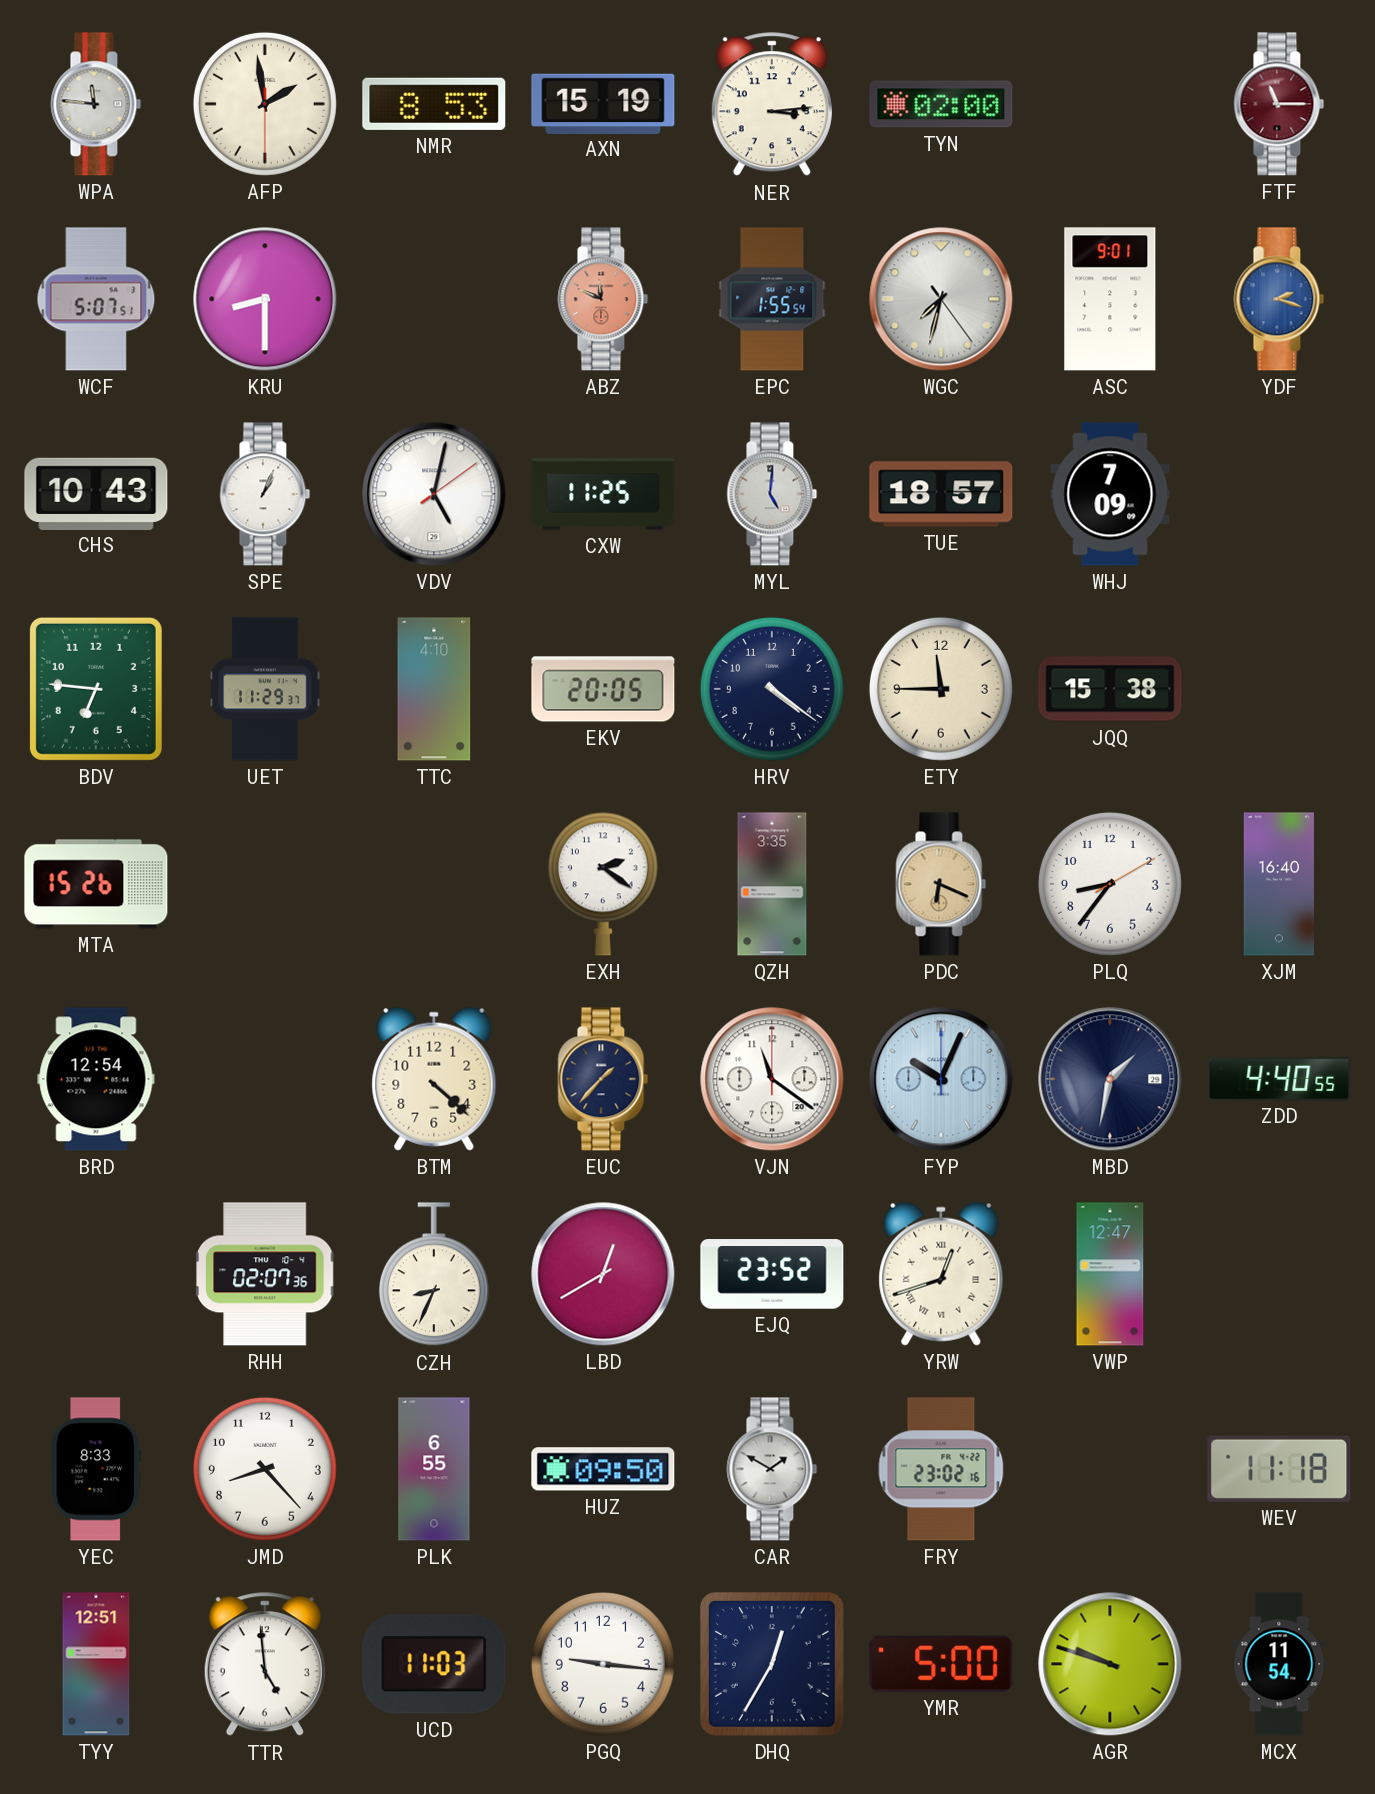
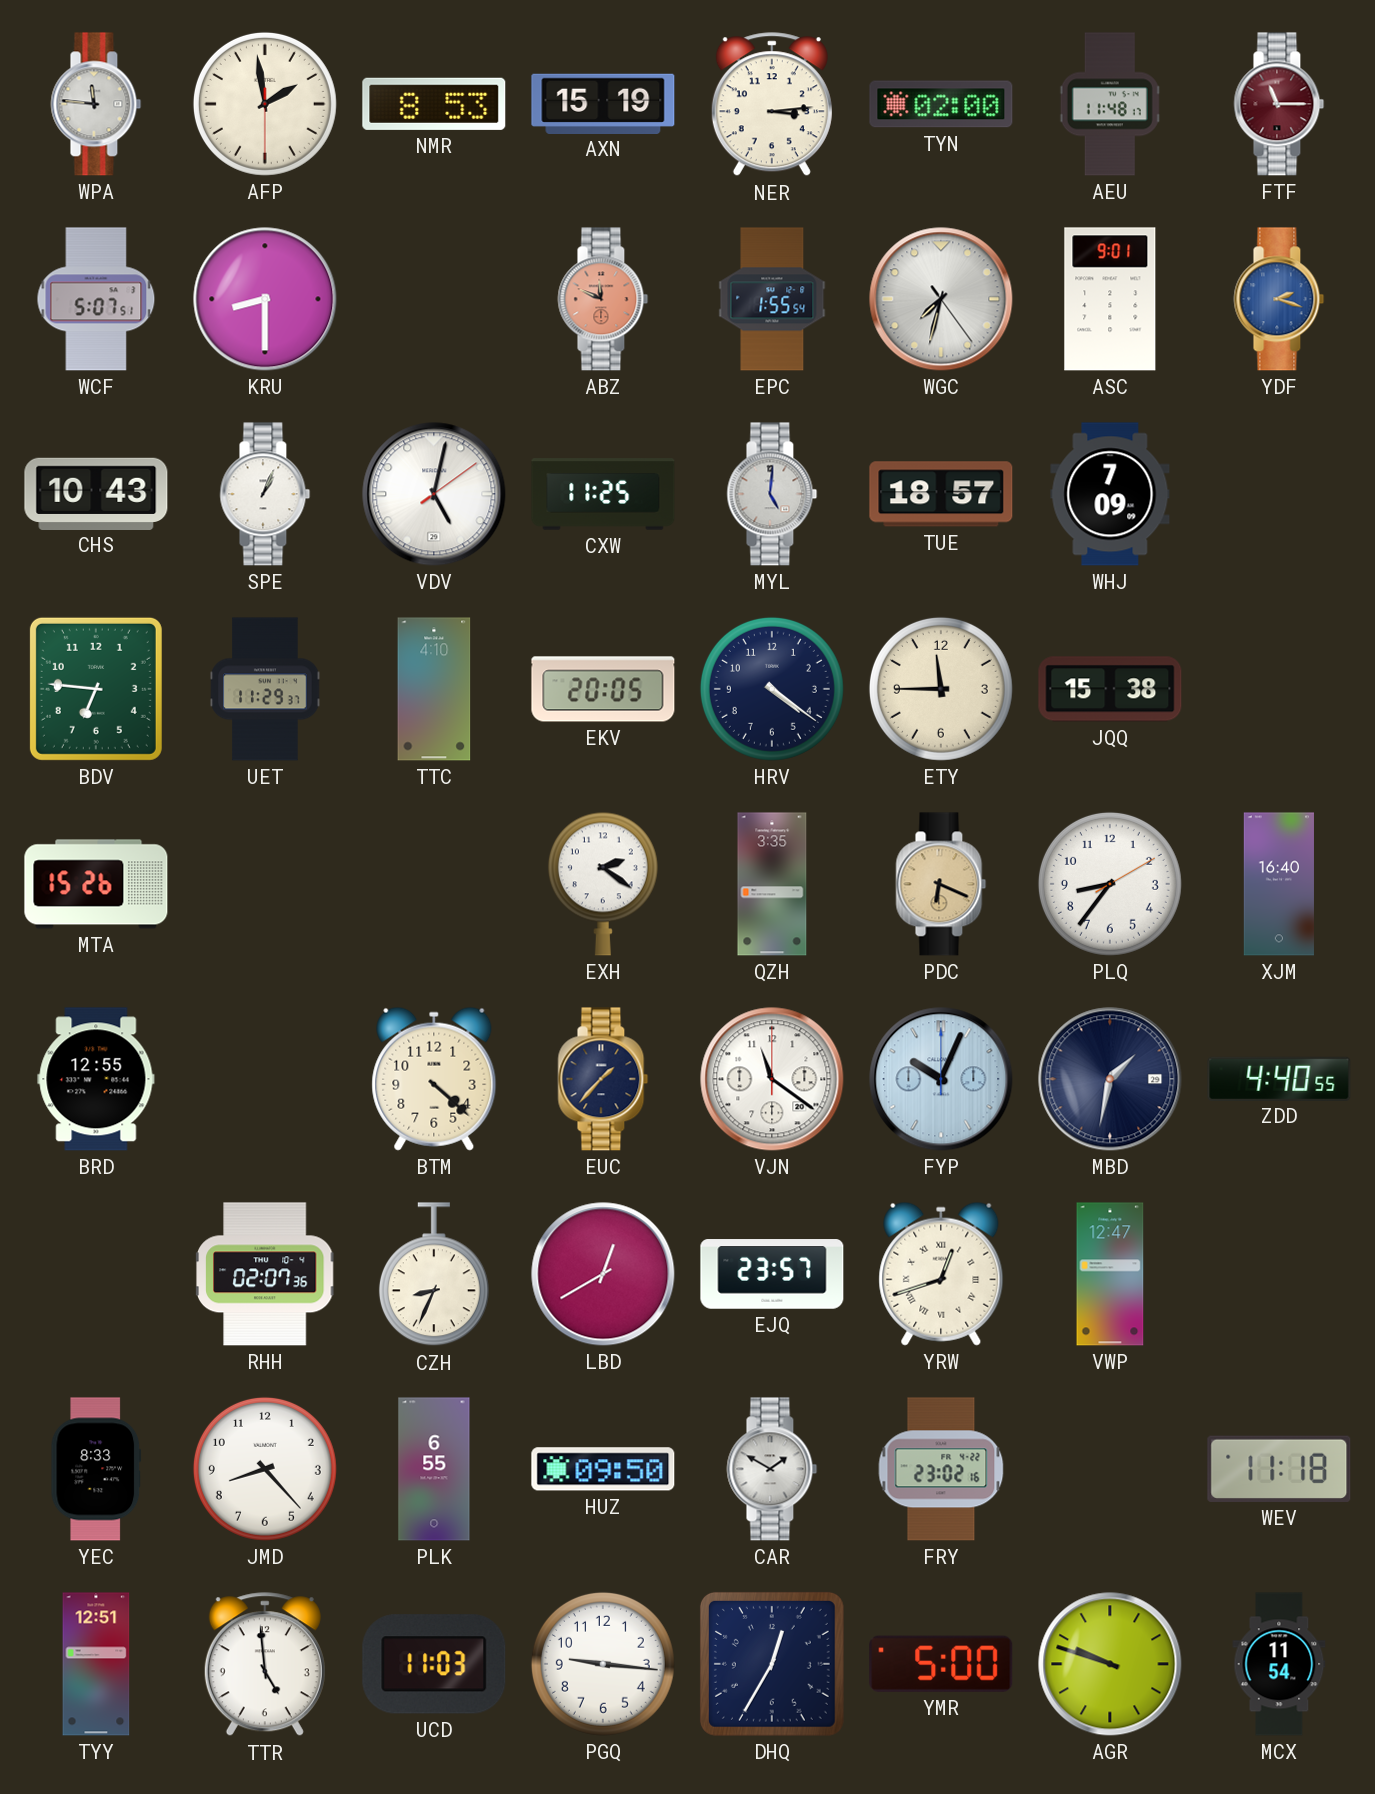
AEU: none -> 11:48
BRD: 12:54 -> 12:55
EJQ: 23:52 -> 23:57
